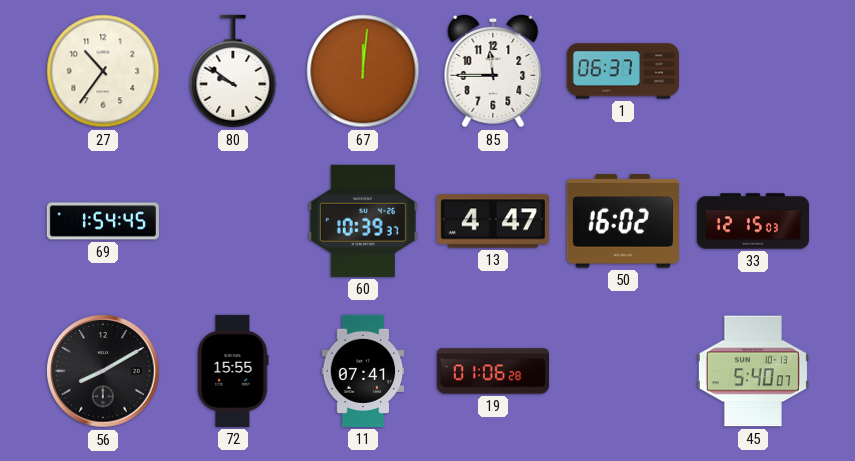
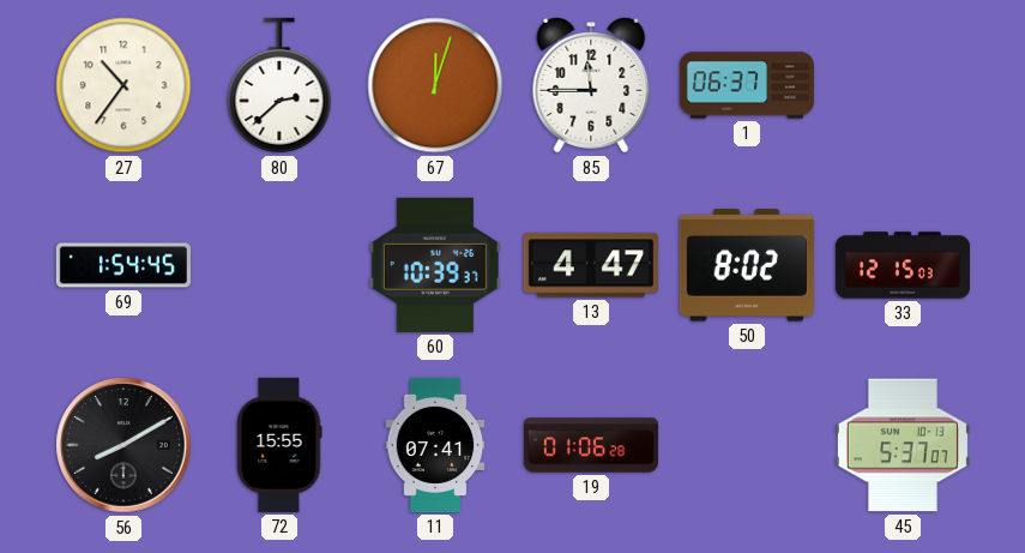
80: 9:51 -> 2:38
67: 12:01 -> 12:03
50: 16:02 -> 8:02
45: 5:40 -> 5:37
